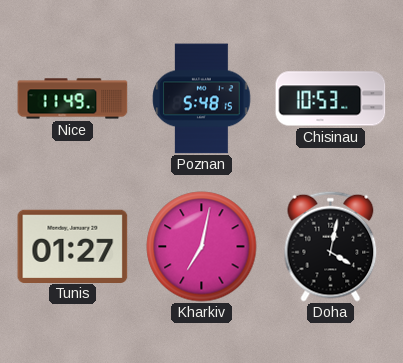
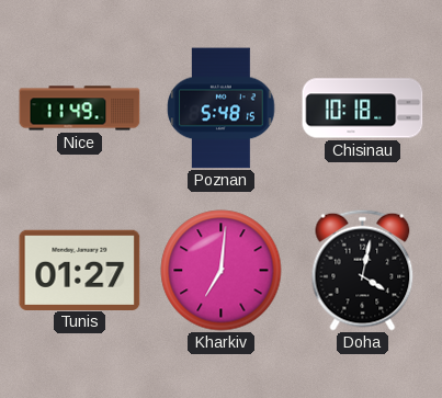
Chisinau: 10:53 -> 10:18
Kharkiv: 7:02 -> 7:01
